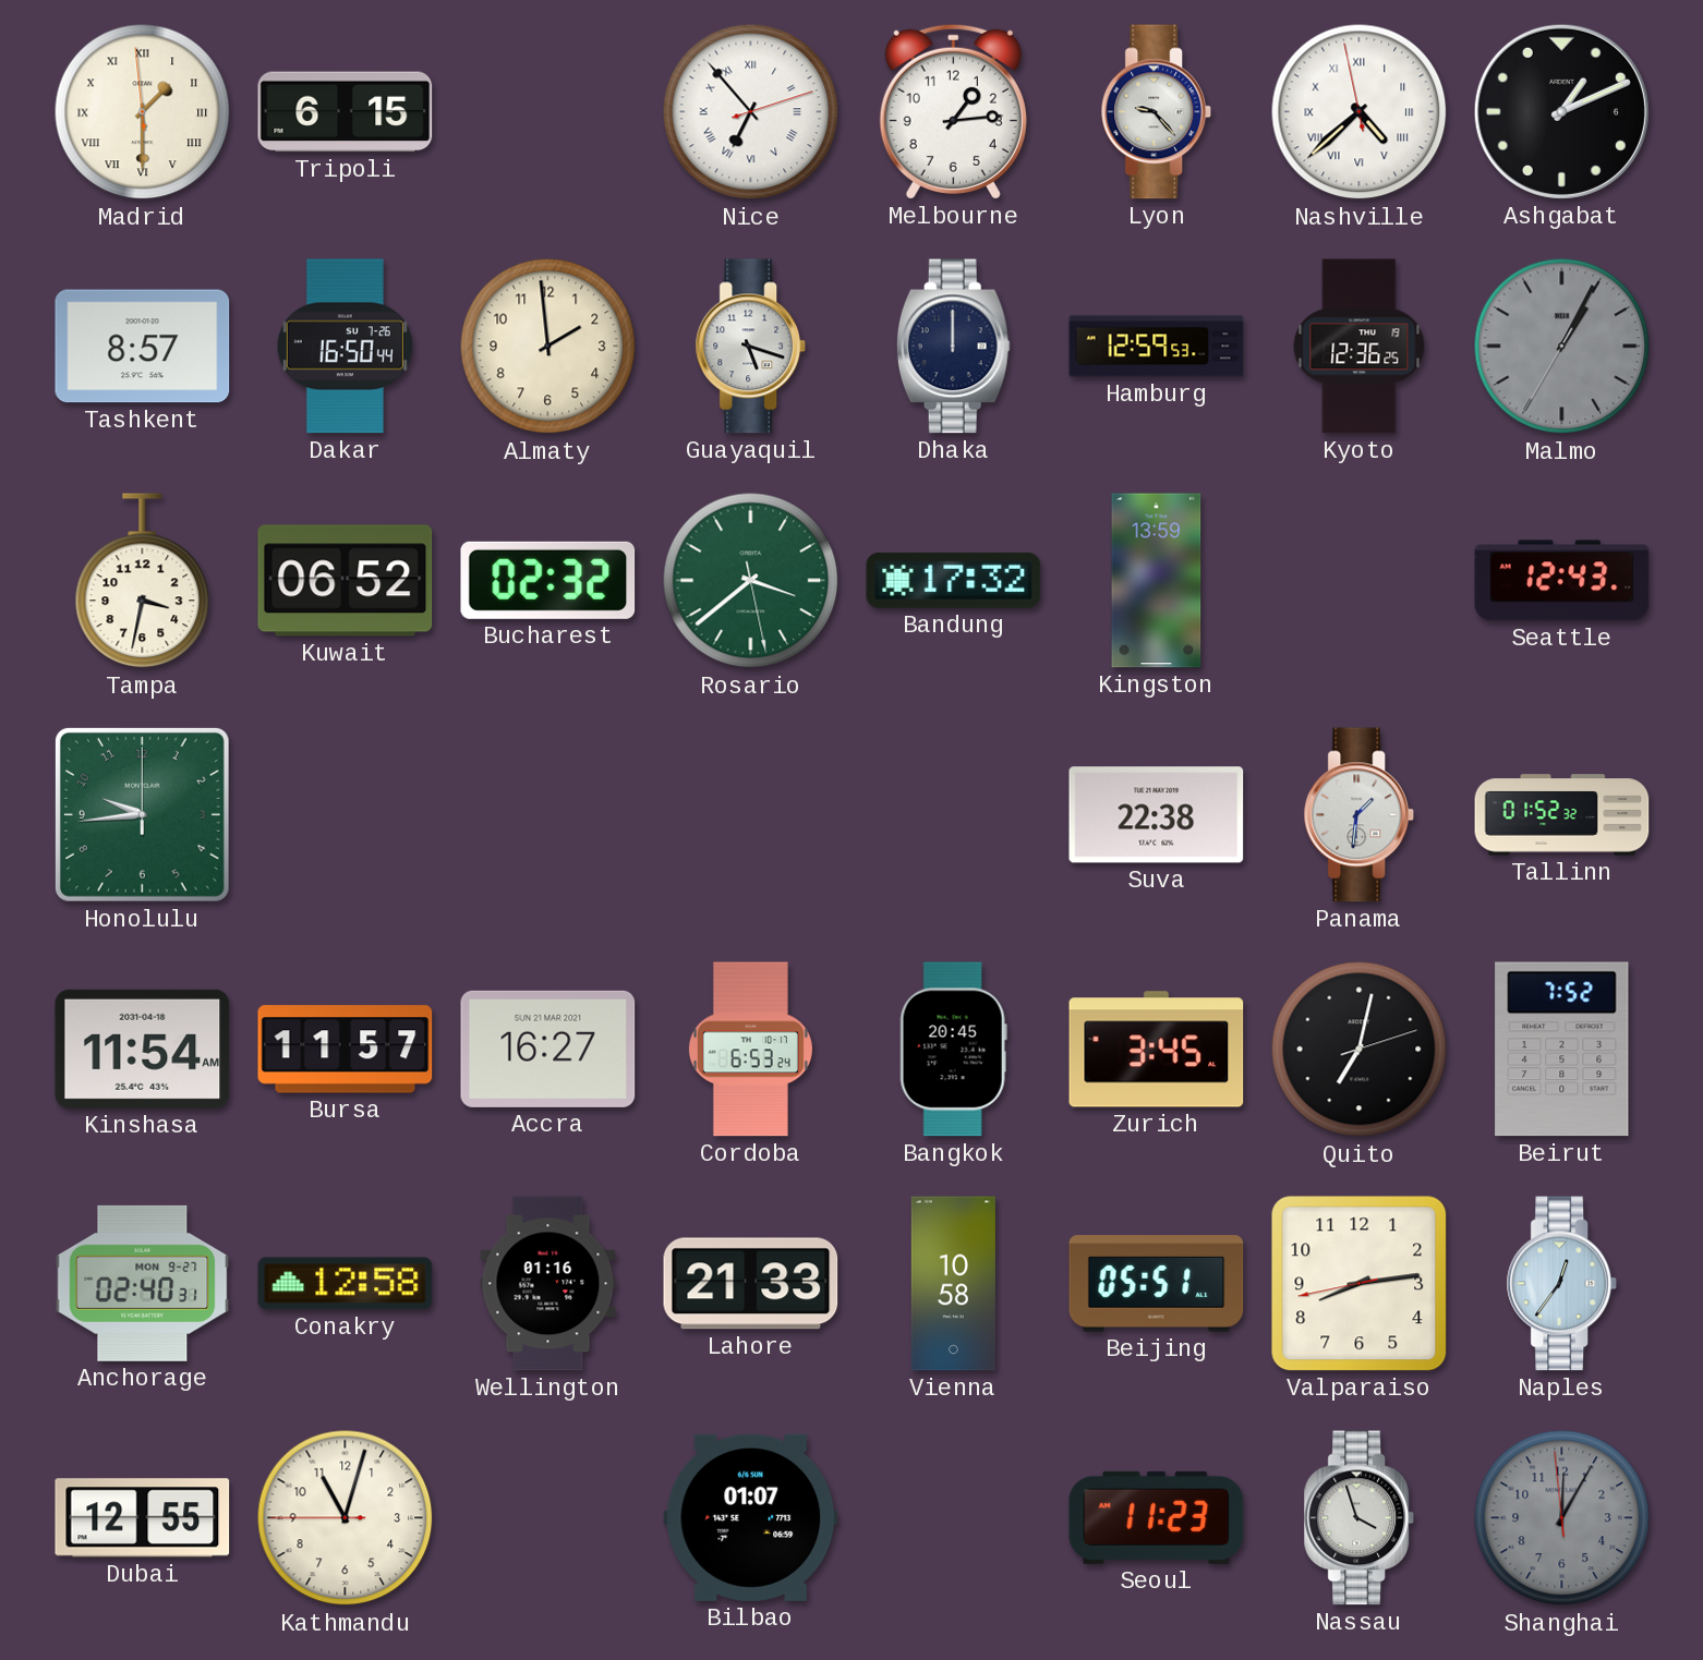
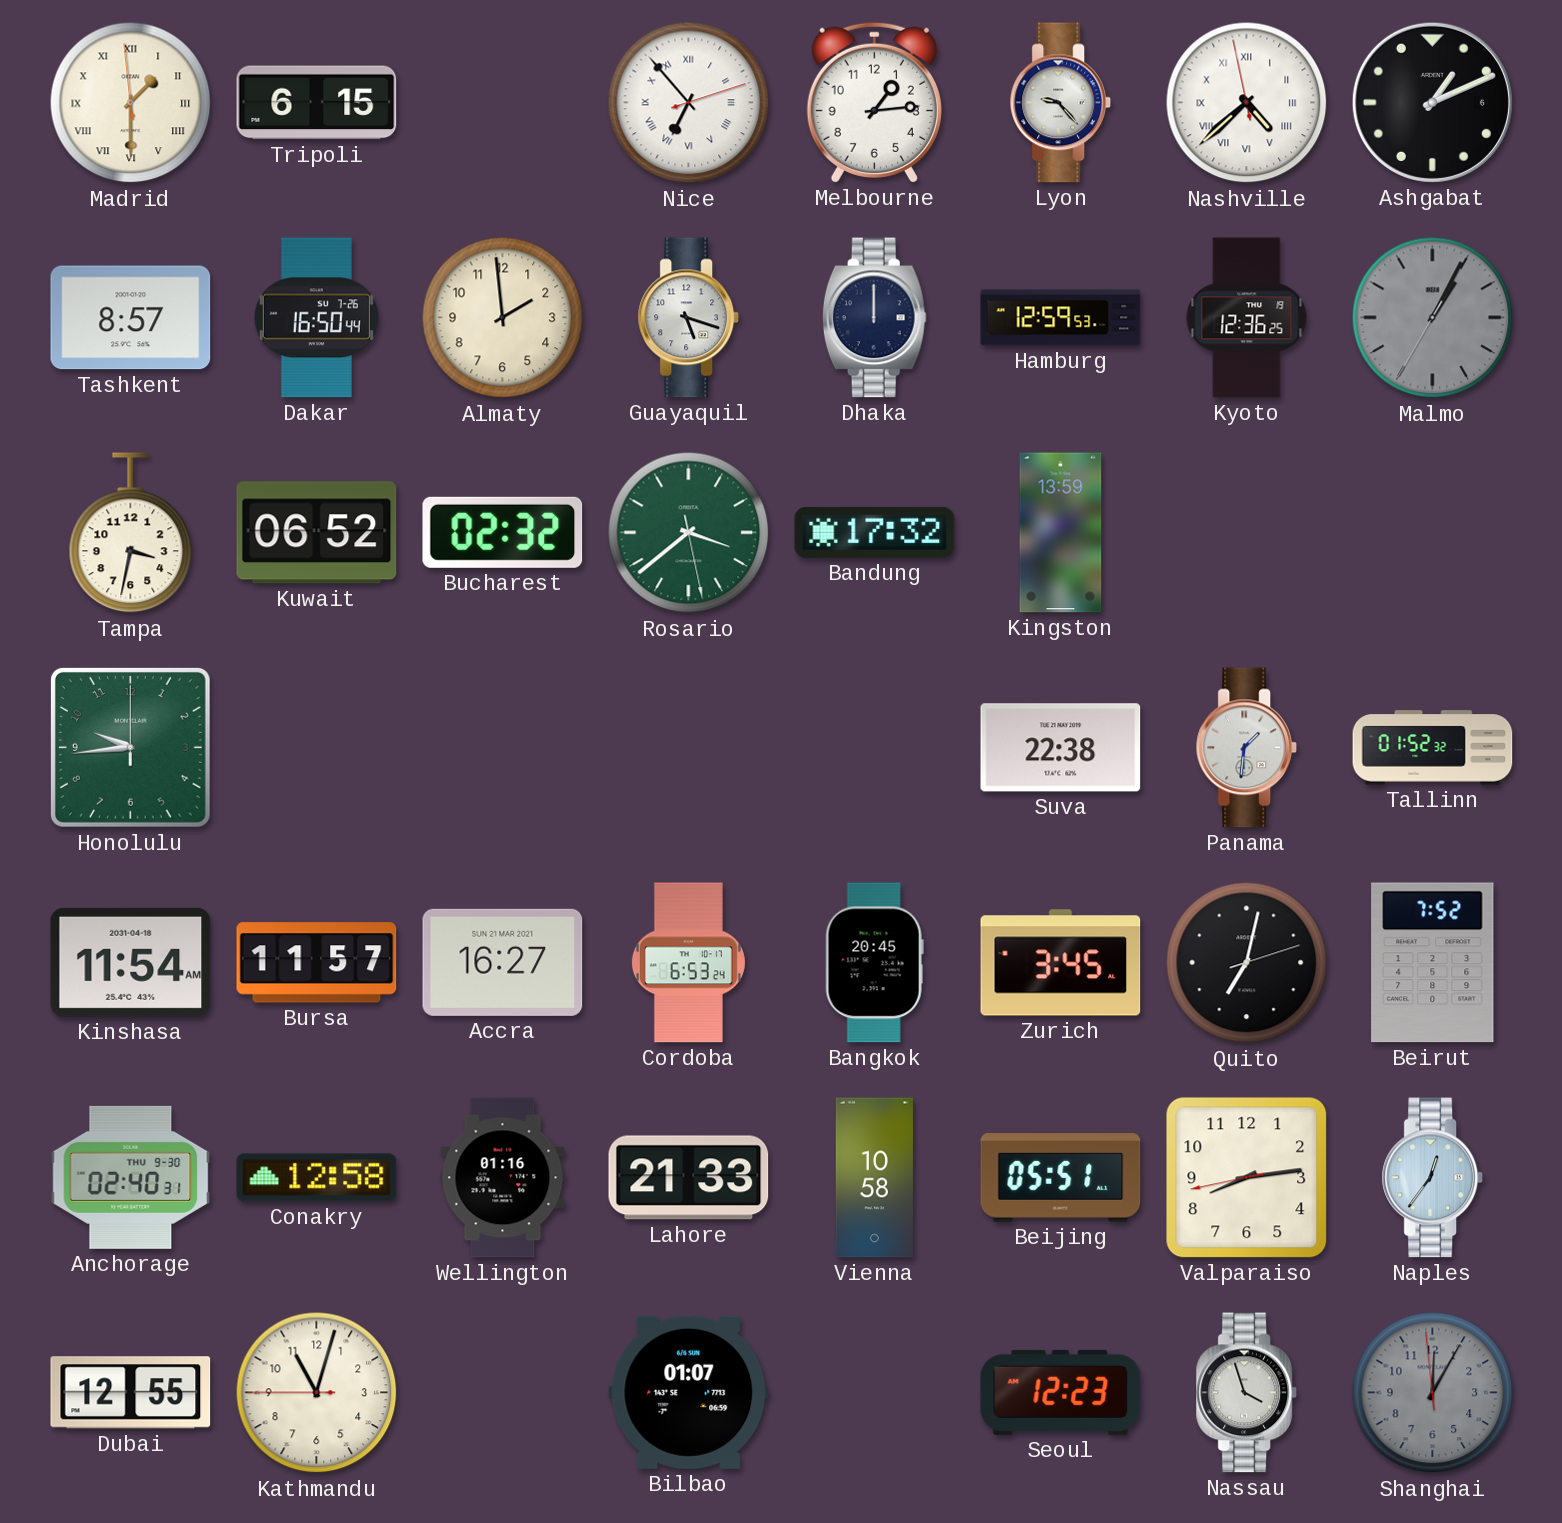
Seattle: 12:43 -> none
Anchorage date: MON 9-27 -> THU 9-30
Seoul: 11:23 -> 12:23
